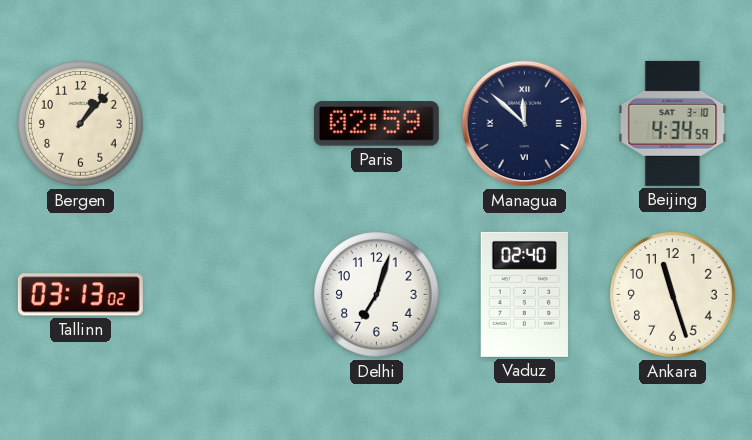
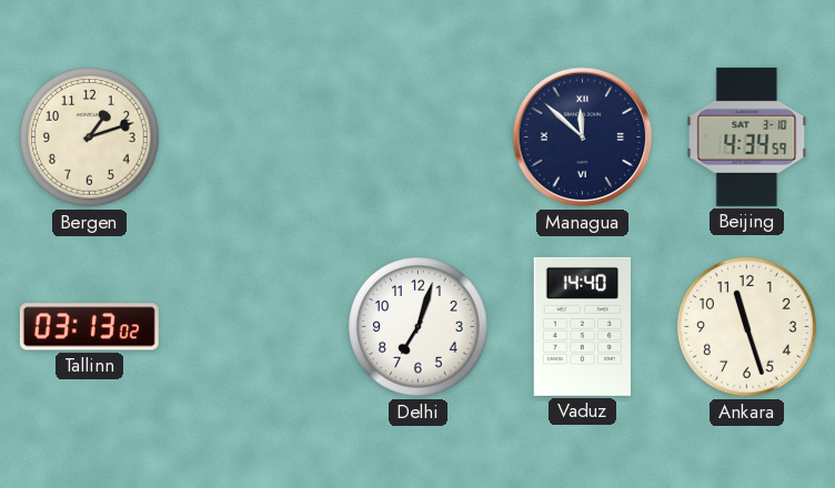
Bergen: 1:07 -> 1:12
Paris: 02:59 -> none
Vaduz: 02:40 -> 14:40
